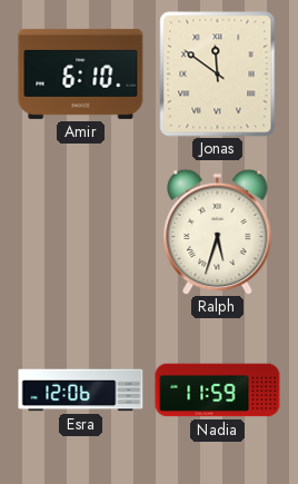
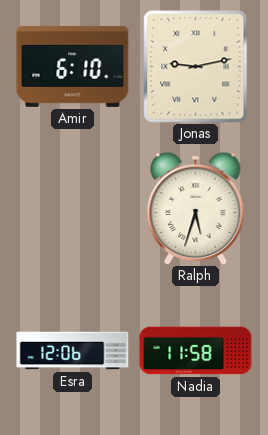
Jonas: 11:51 -> 9:13
Nadia: 11:59 -> 11:58
